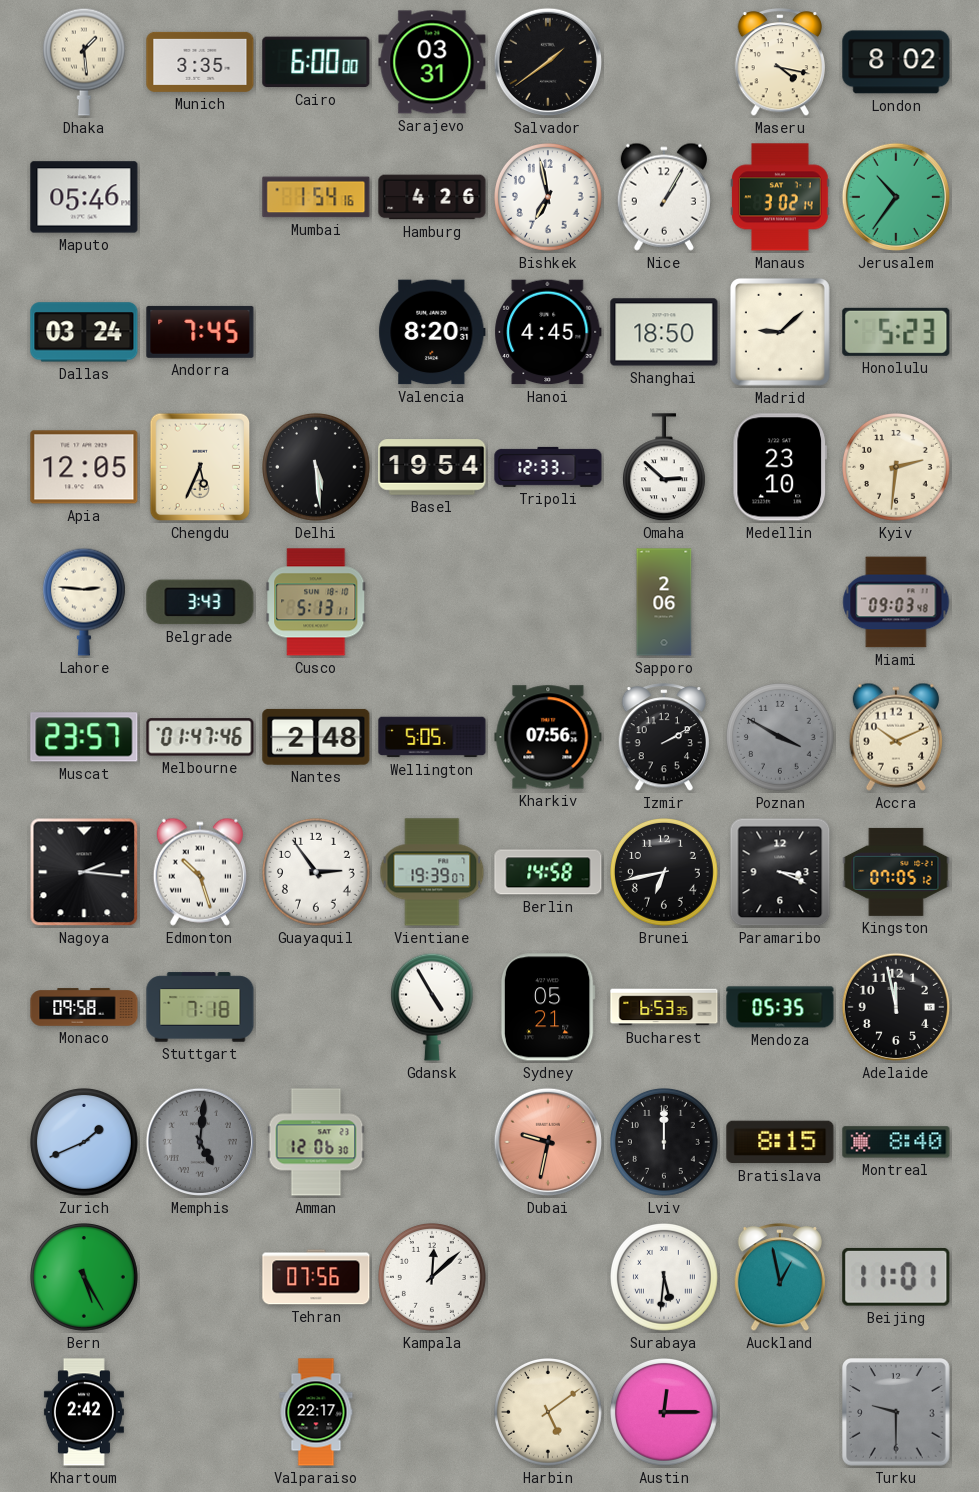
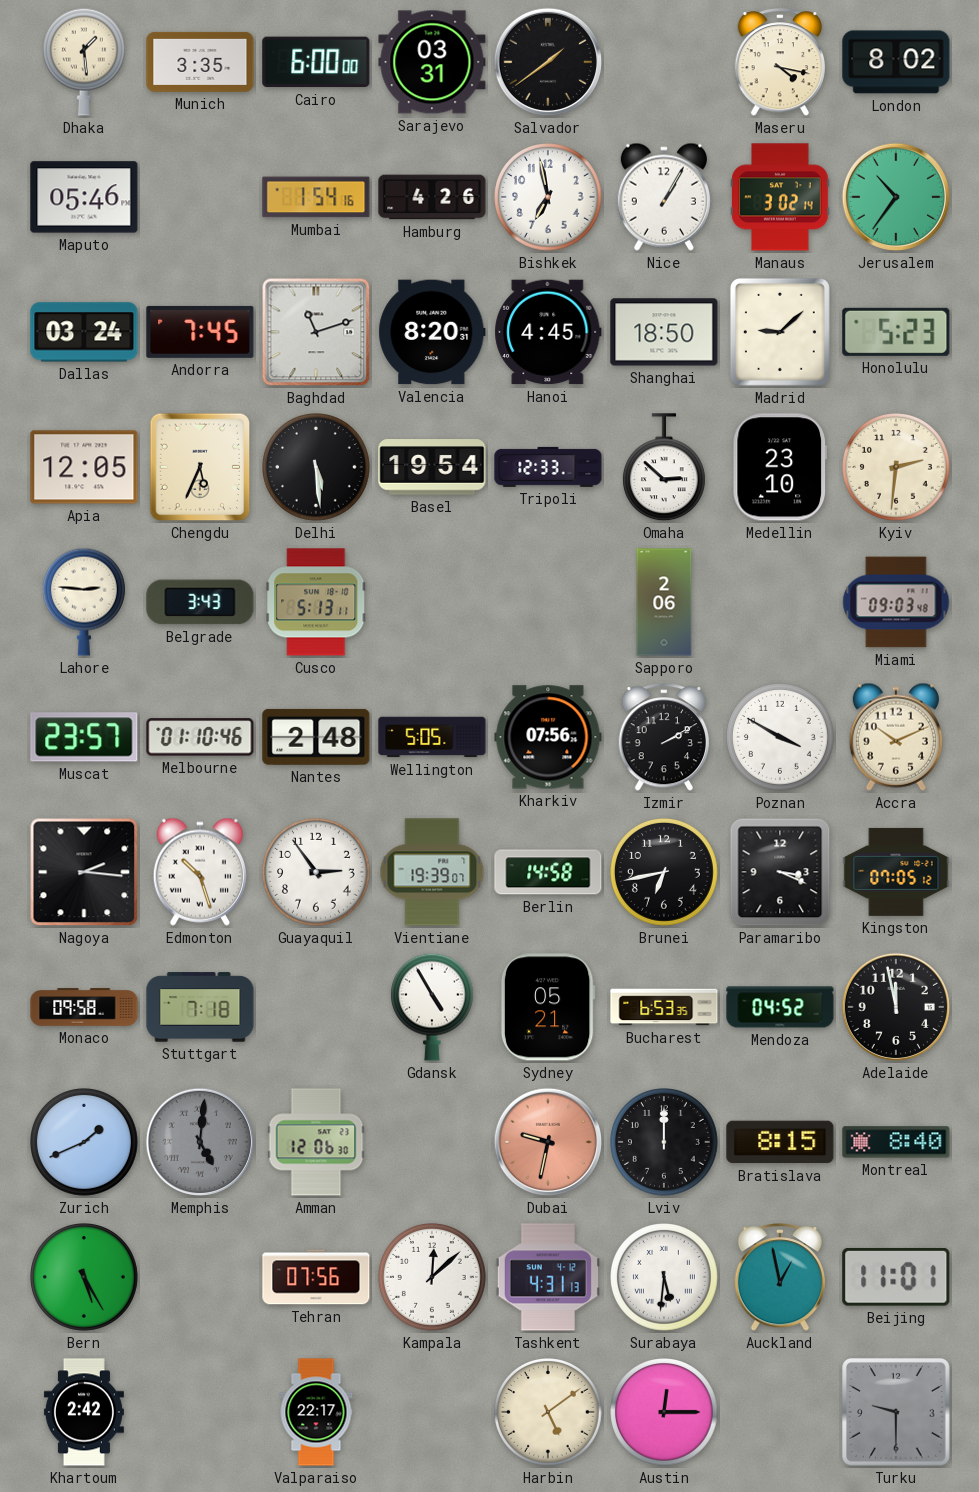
Baghdad: none -> 11:12
Melbourne: 01:47 -> 01:10
Poznan dial: grey -> white
Mendoza: 05:35 -> 04:52
Tashkent: none -> 4:31
